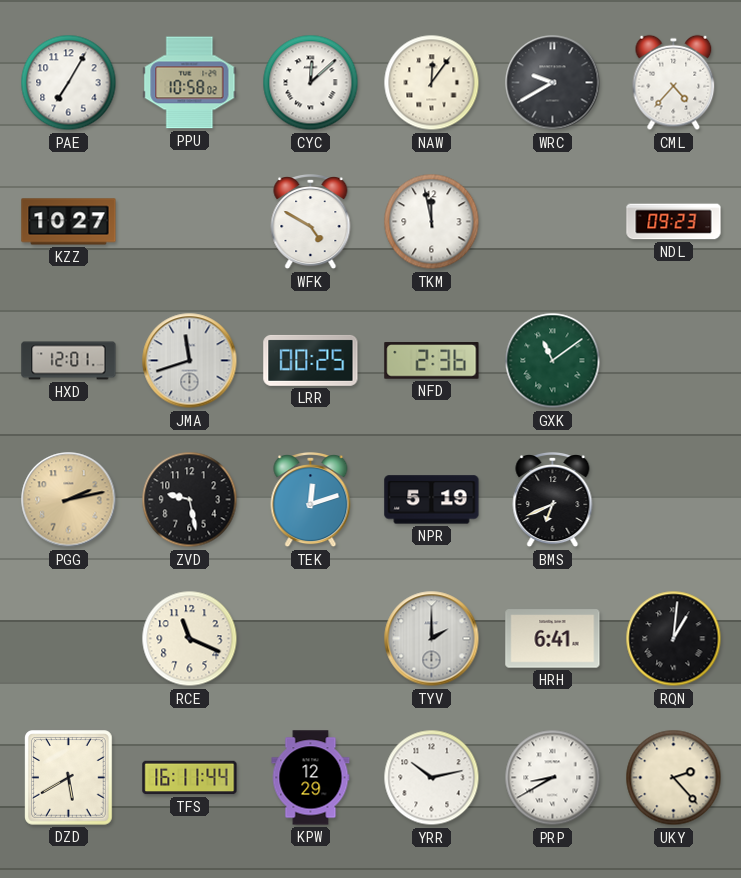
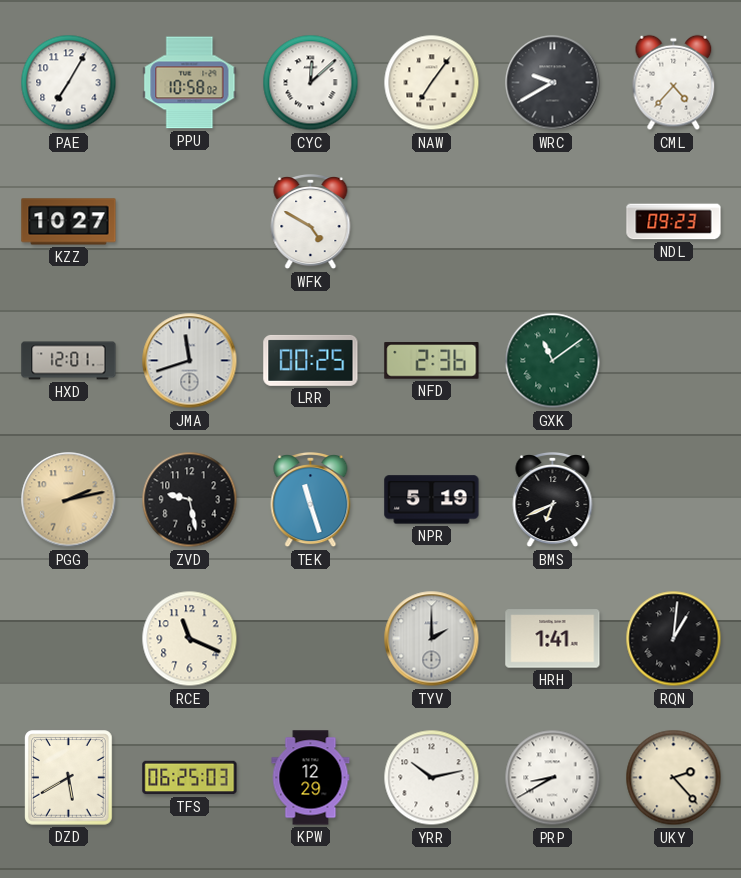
NAW: 12:06 -> 7:06
TKM: 11:58 -> none
TEK: 12:12 -> 11:27
HRH: 6:41 -> 1:41
TFS: 16:11 -> 06:25
